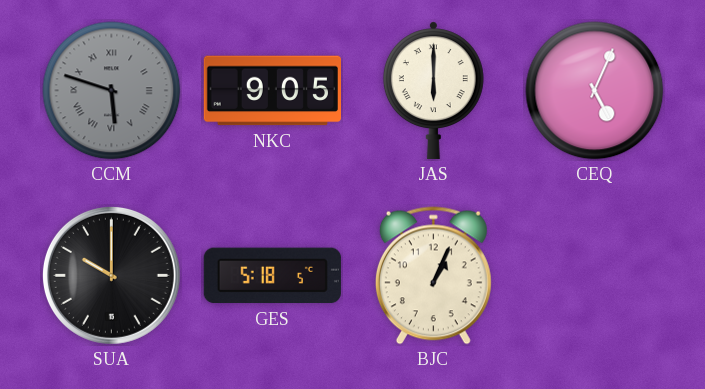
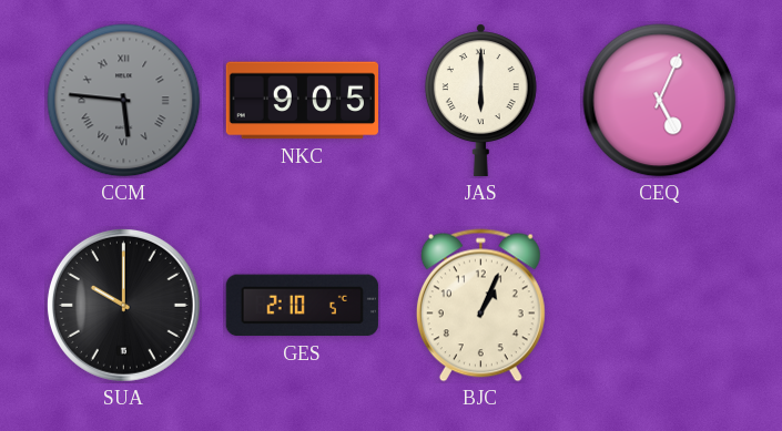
CCM: 5:48 -> 5:46
GES: 5:18 -> 2:10
